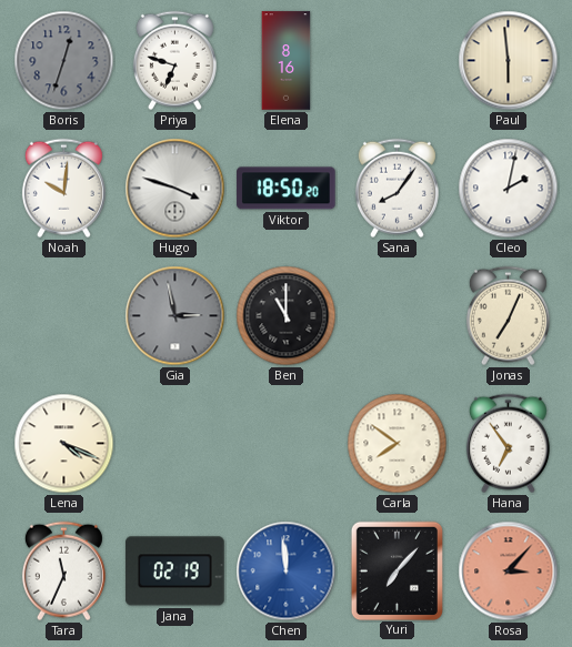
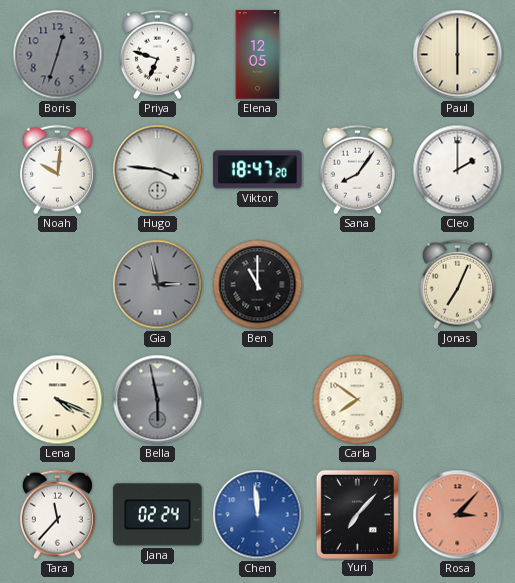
Elena: 8:16 -> 12:05
Paul: 5:59 -> 6:00
Hugo: 3:48 -> 3:46
Viktor: 18:50 -> 18:47
Cleo: 2:02 -> 2:00
Bella: none -> 5:58
Hana: 6:54 -> none
Tara: 11:34 -> 11:37
Jana: 02:19 -> 02:24
